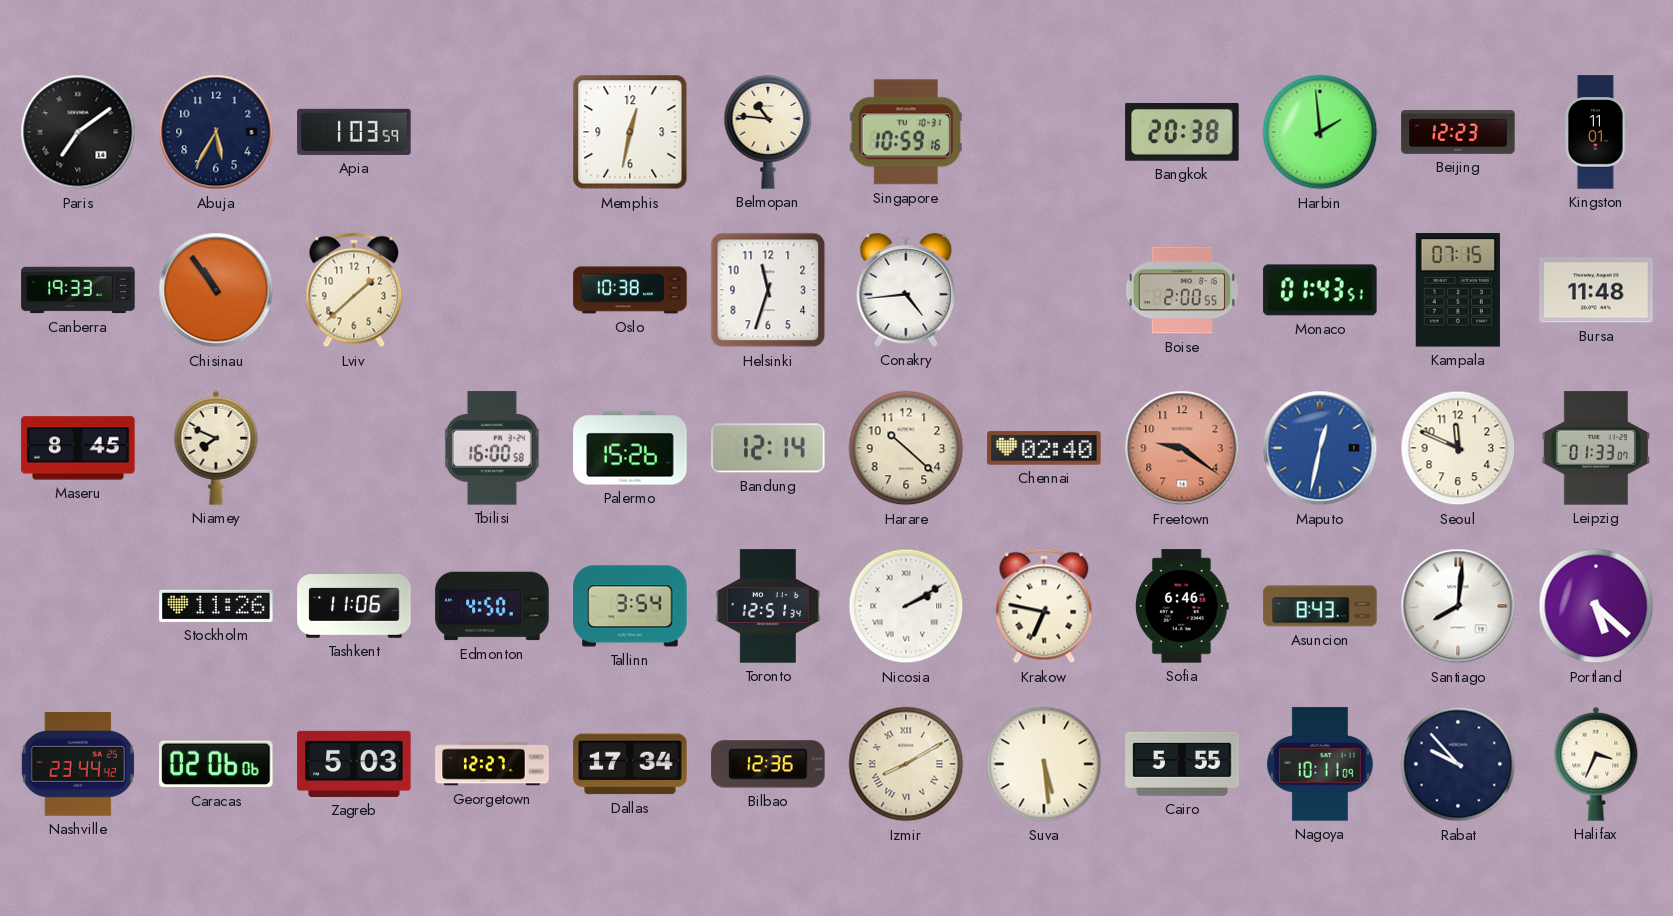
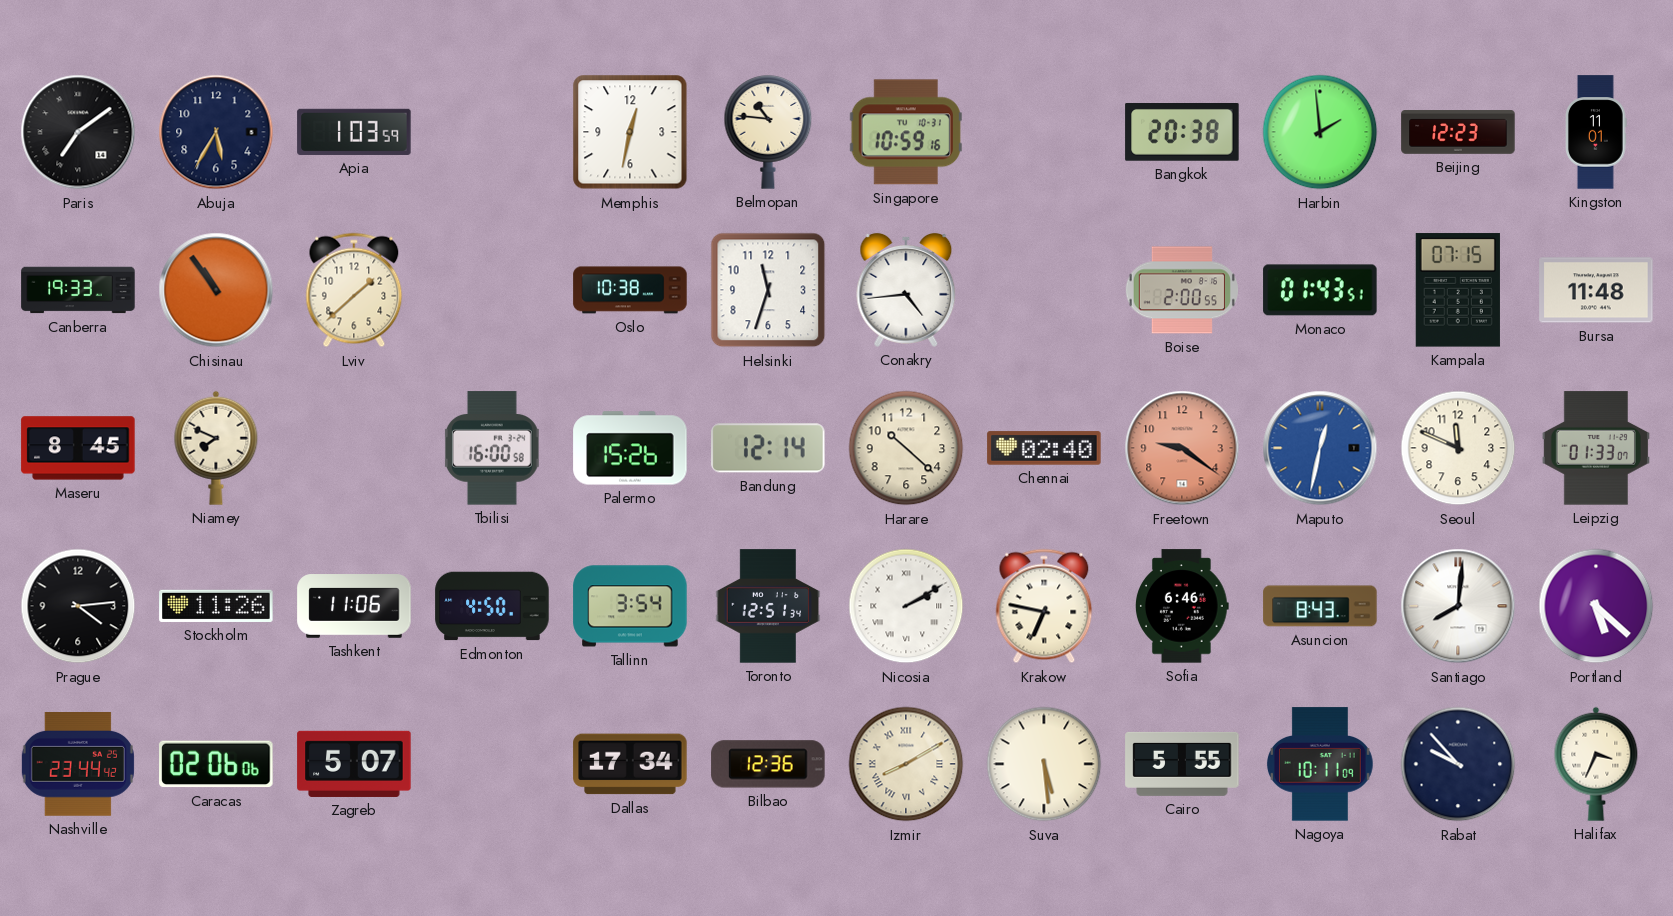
Prague: none -> 4:14
Zagreb: 5:03 -> 5:07
Georgetown: 12:27 -> none
